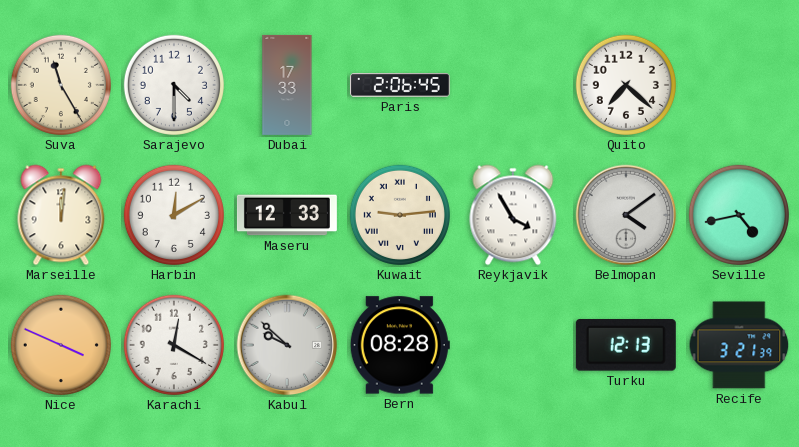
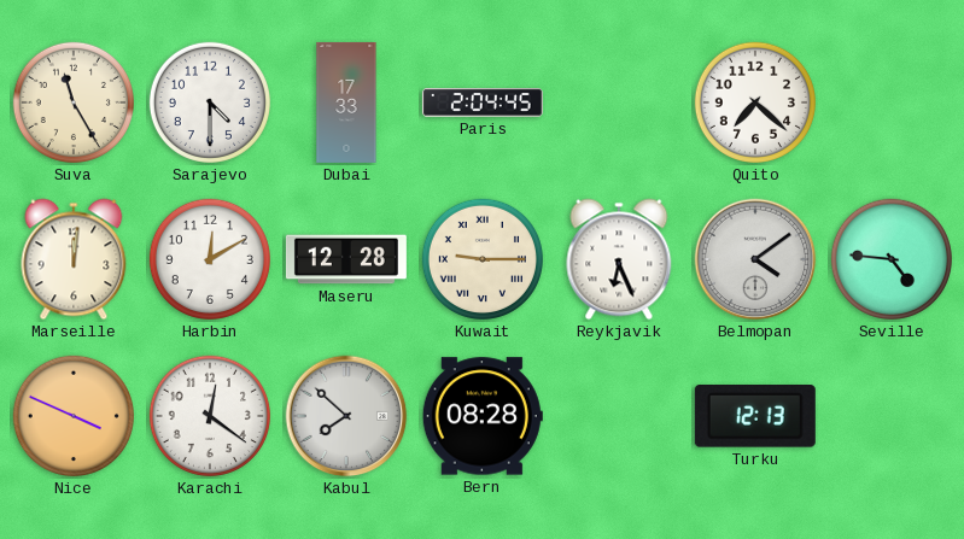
Paris: 2:06 -> 2:04
Maseru: 12:33 -> 12:28
Kuwait: 9:14 -> 9:15
Reykjavik: 3:55 -> 6:26
Seville: 4:43 -> 4:46
Karachi: 12:20 -> 12:21
Kabul: 9:52 -> 7:52
Recife: 3:21 -> none
